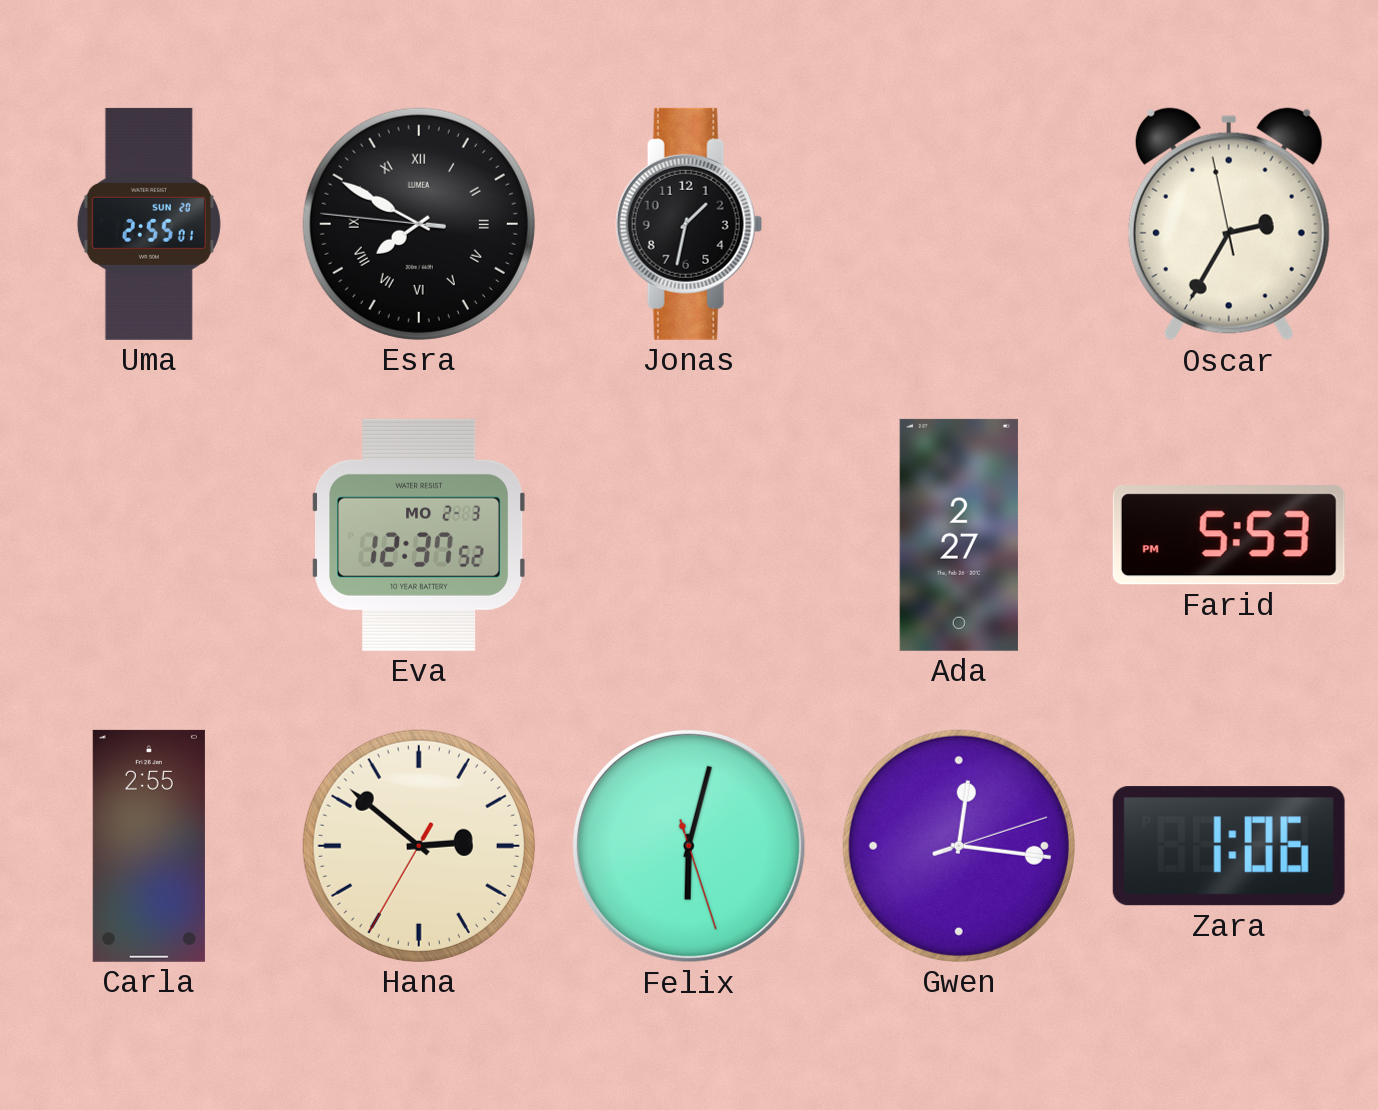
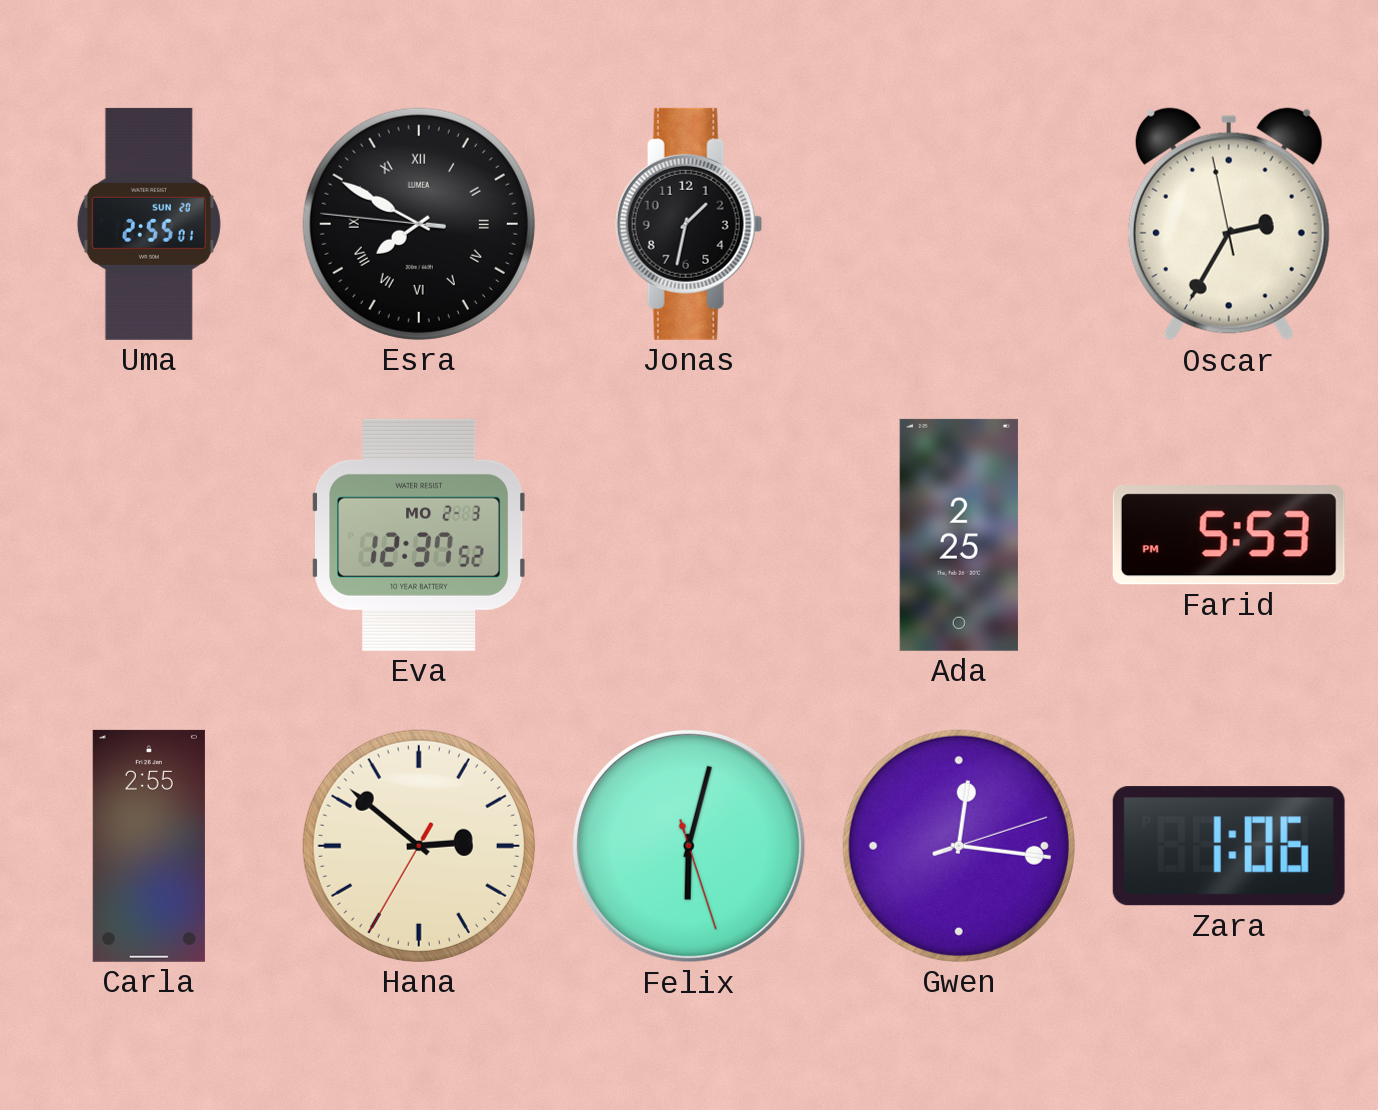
Ada: 2:27 -> 2:25
